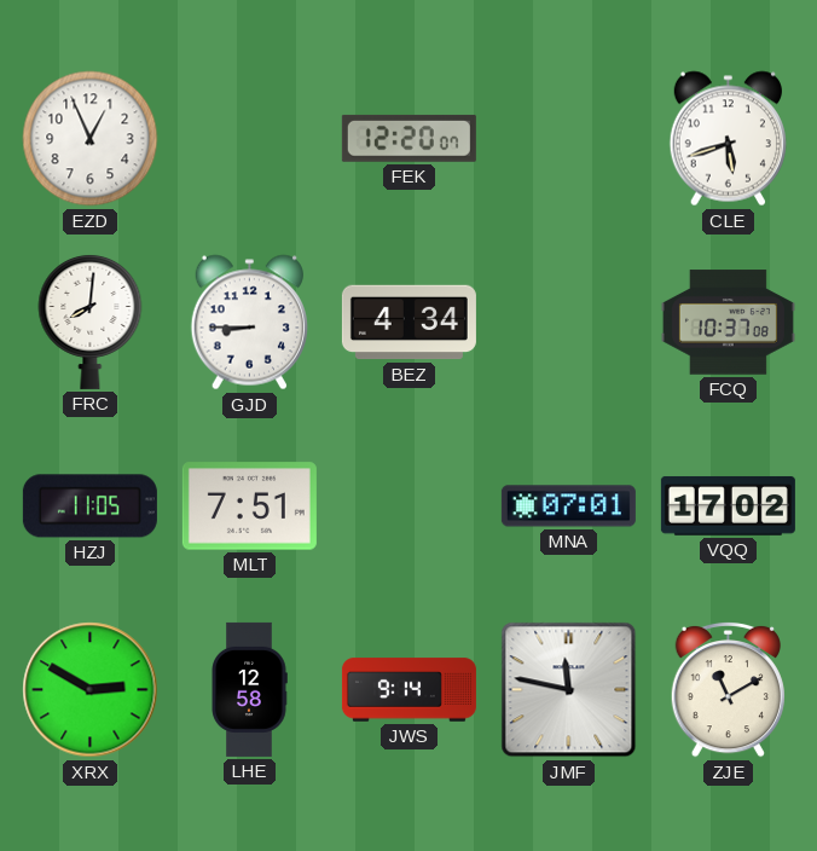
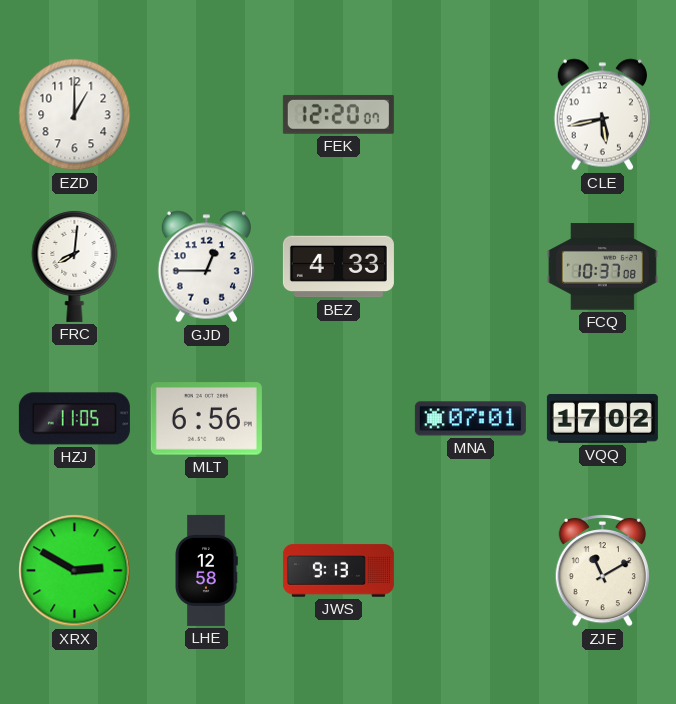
EZD: 12:56 -> 1:00
CLE: 5:42 -> 5:43
GJD: 8:45 -> 12:45
BEZ: 4:34 -> 4:33
MLT: 7:51 -> 6:56
JWS: 9:14 -> 9:13
JMF: 11:47 -> none
